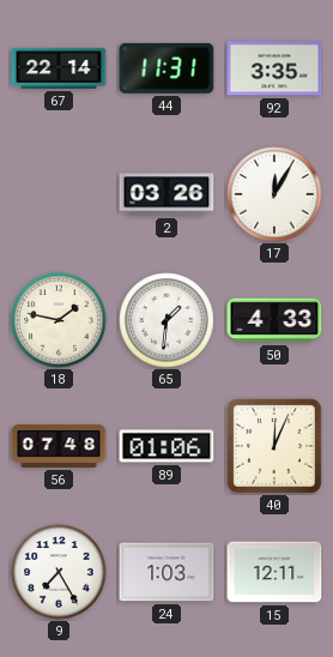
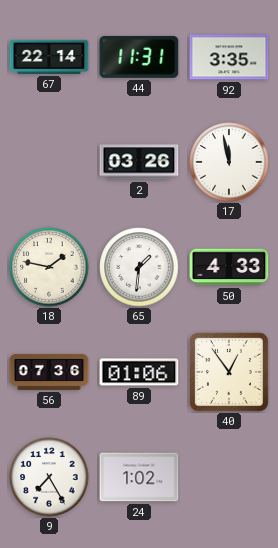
17: 12:05 -> 11:58
56: 07:48 -> 07:36
40: 12:04 -> 12:54
24: 1:03 -> 1:02
15: 12:11 -> none
